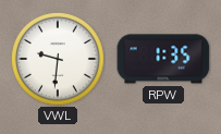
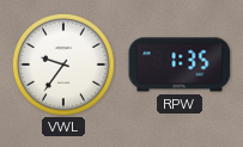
VWL: 9:31 -> 9:36
